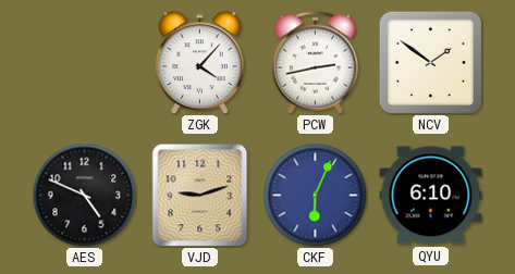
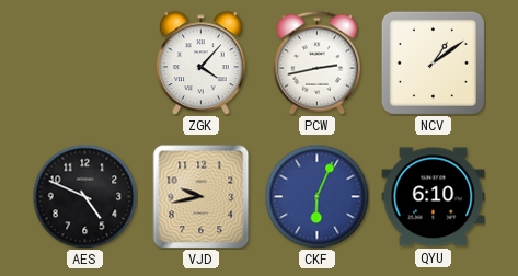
NCV: 1:51 -> 1:09
VJD: 9:12 -> 9:43
